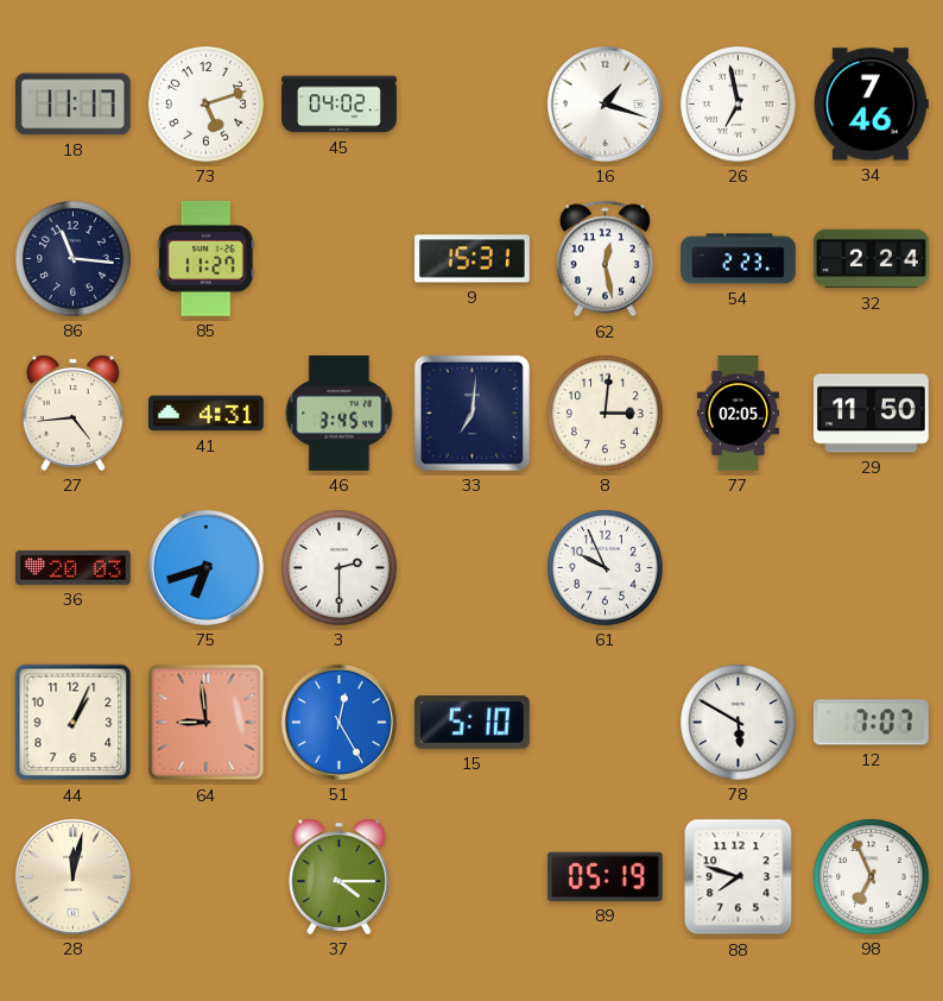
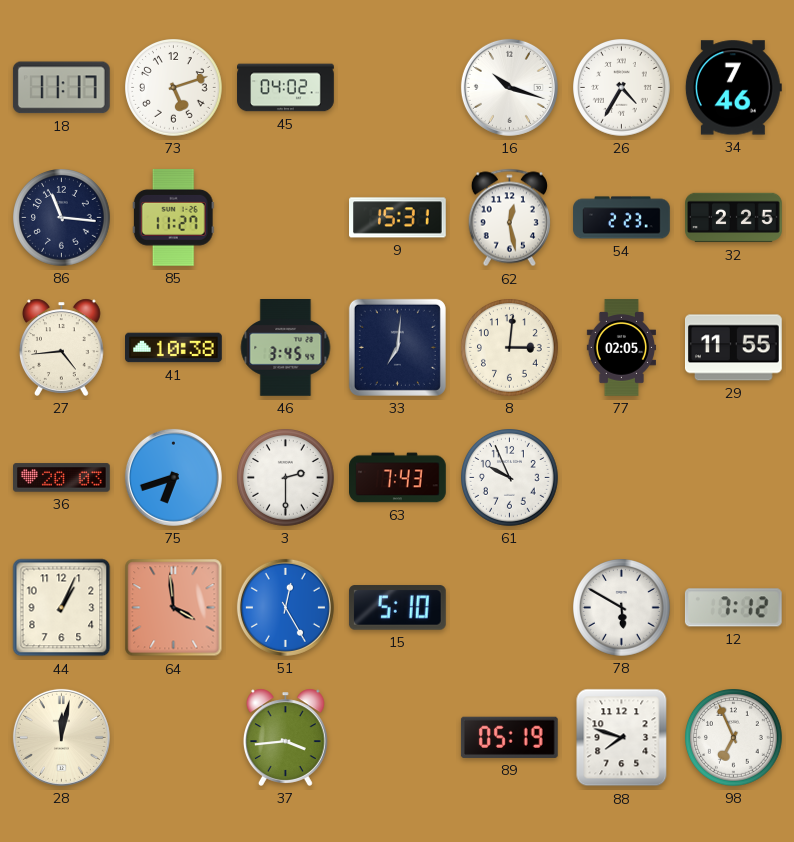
16: 1:18 -> 10:18
26: 6:58 -> 4:35
32: 2:24 -> 2:25
41: 4:31 -> 10:38
29: 11:50 -> 11:55
63: none -> 7:43
64: 8:59 -> 3:59
12: 7:07 -> 7:12
37: 4:15 -> 3:44
